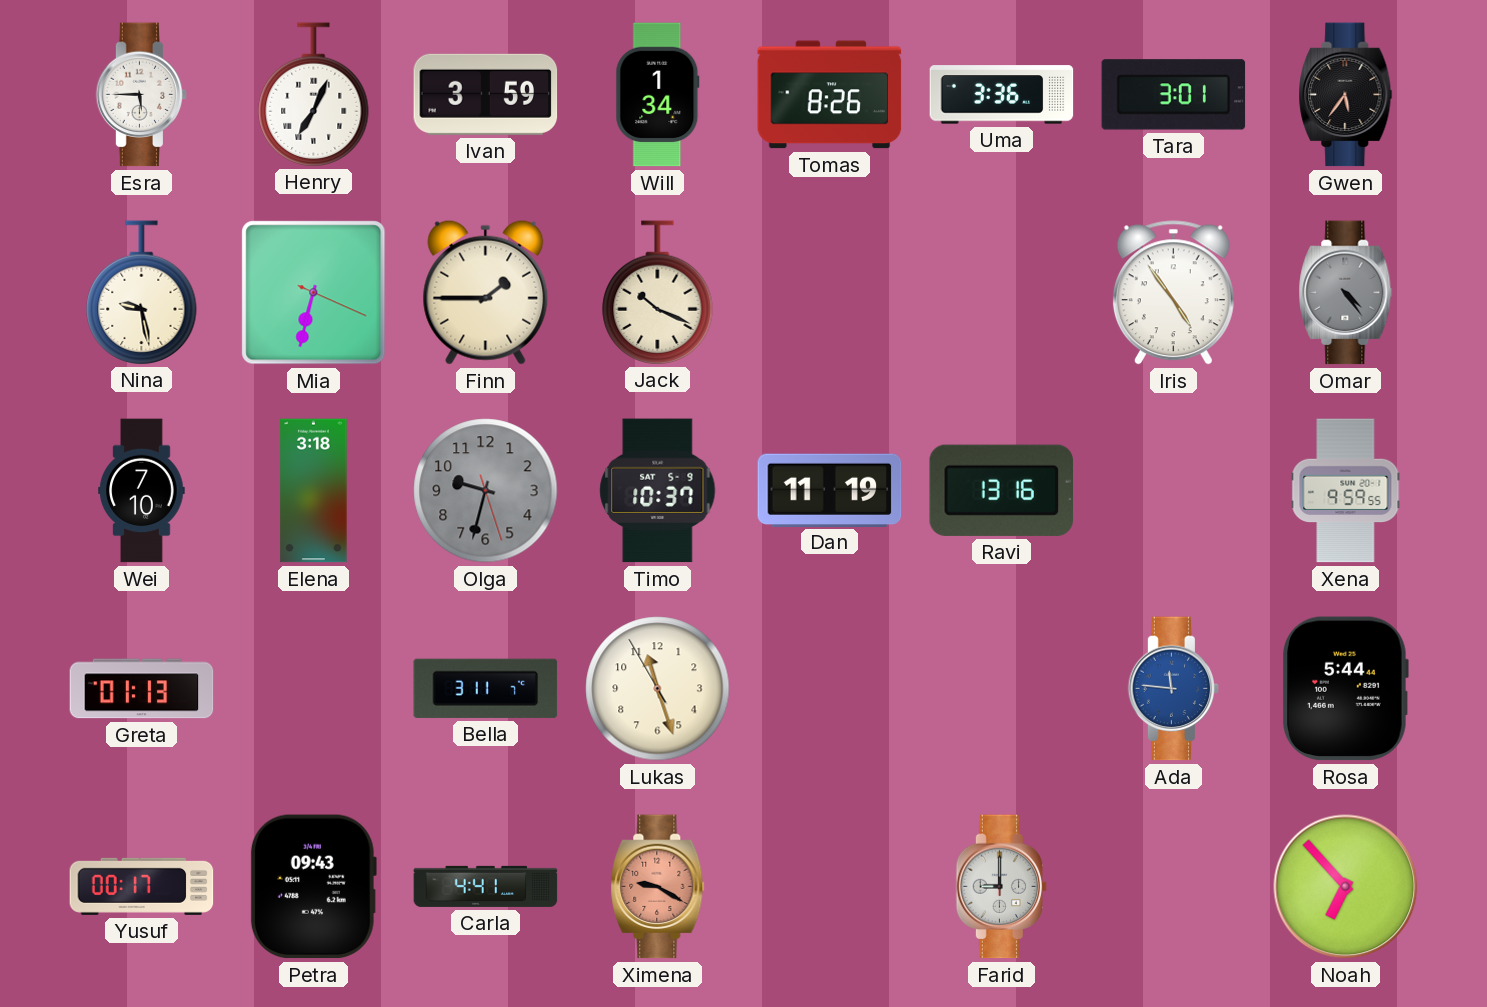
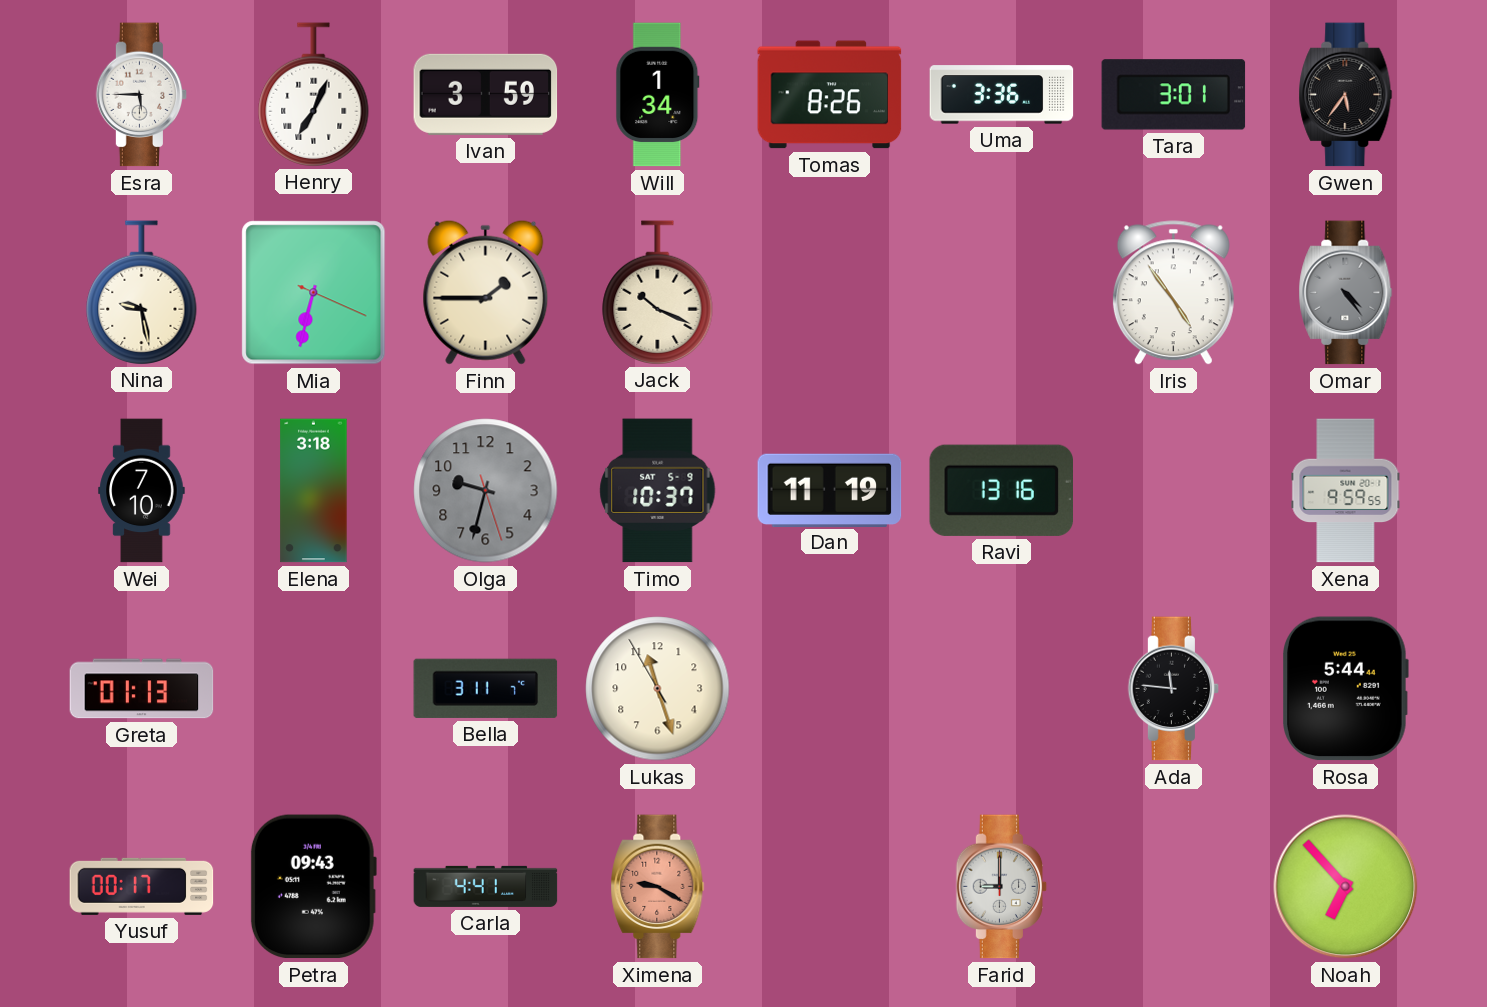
Ada dial: blue -> black
